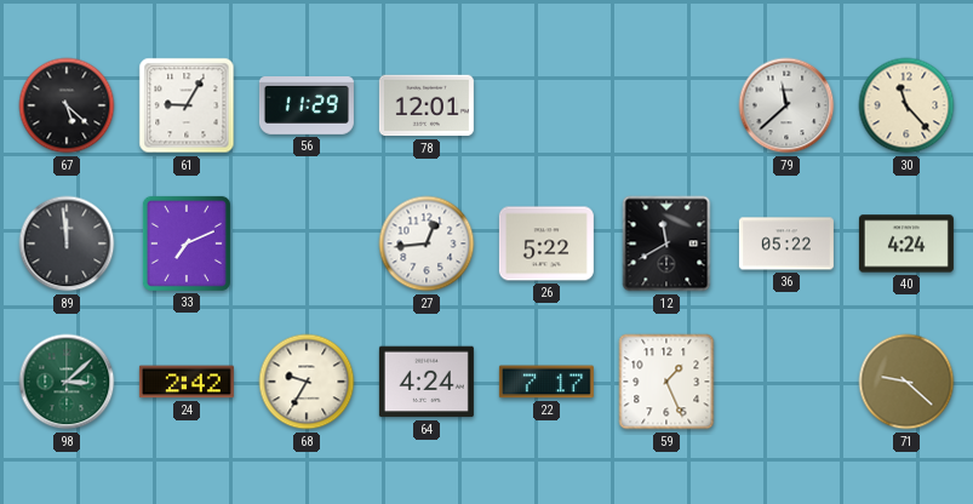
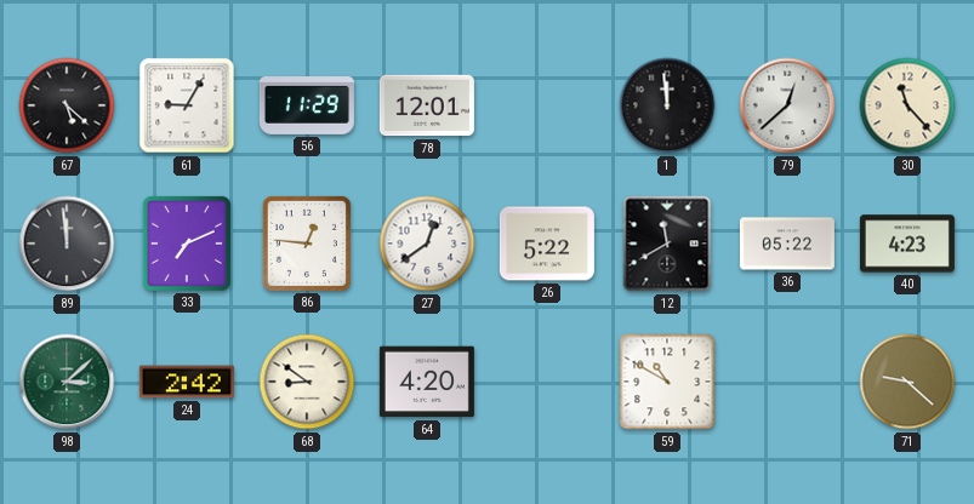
1: none -> 11:59
79: 11:38 -> 12:38
86: none -> 12:46
27: 12:44 -> 12:39
40: 4:24 -> 4:23
68: 9:35 -> 8:51
64: 4:24 -> 4:20
22: 7:17 -> none
59: 1:26 -> 10:50
